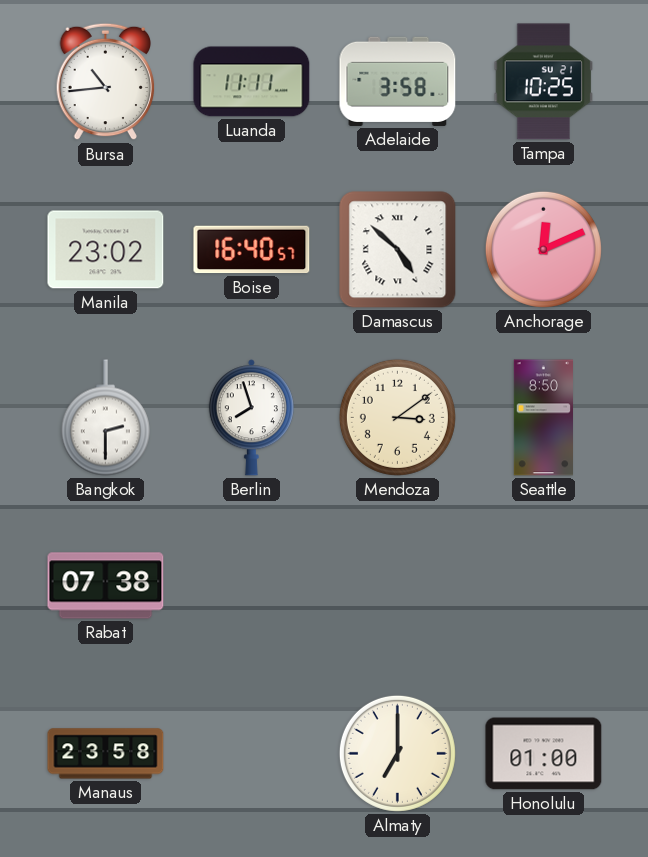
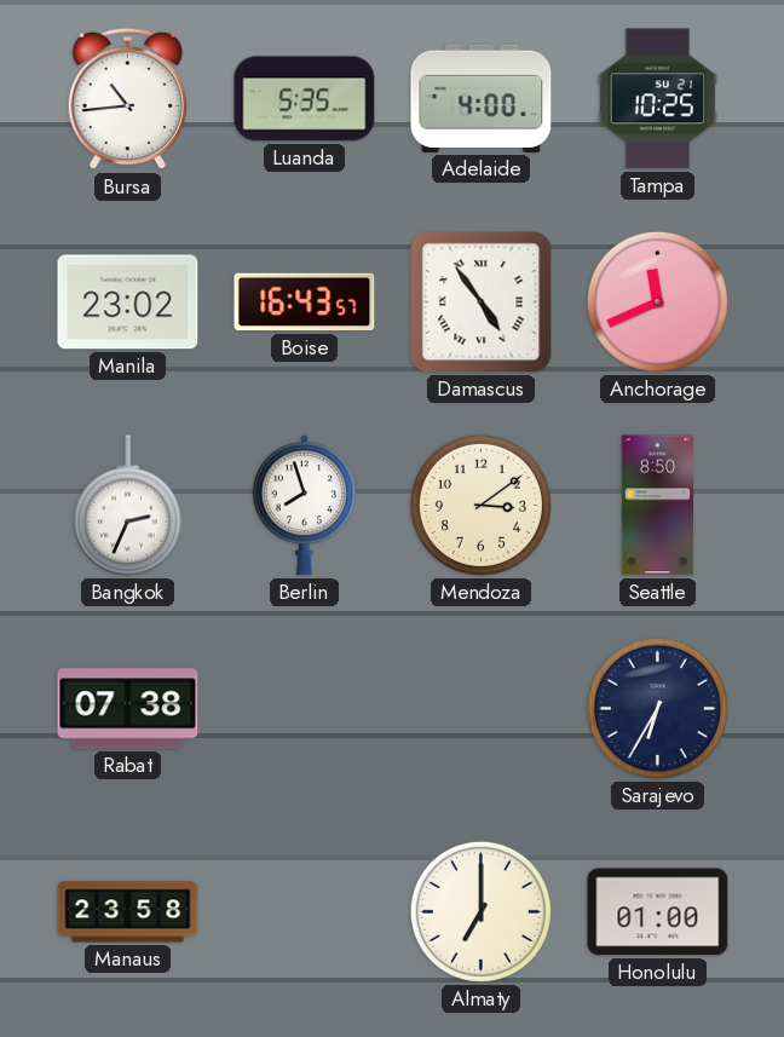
Luanda: 11:11 -> 5:35
Adelaide: 3:58 -> 4:00
Boise: 16:40 -> 16:43
Damascus: 4:52 -> 4:54
Anchorage: 12:11 -> 11:41
Bangkok: 2:30 -> 2:34
Sarajevo: none -> 6:35
